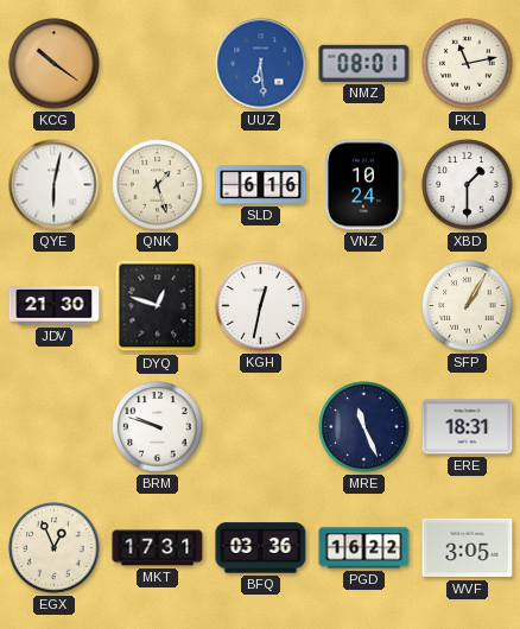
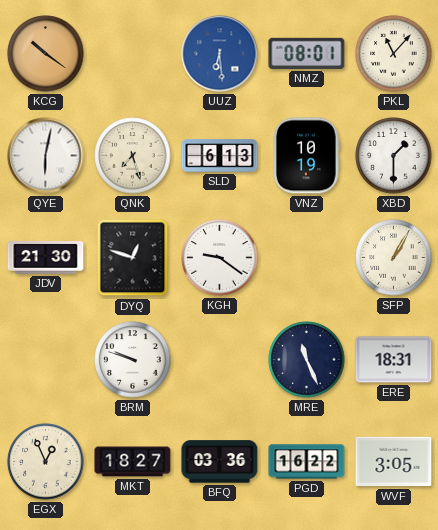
PKL: 11:13 -> 11:07
QNK: 1:27 -> 7:27
SLD: 6:16 -> 6:13
VNZ: 10:24 -> 10:19
KGH: 12:32 -> 9:21
MKT: 17:31 -> 18:27
